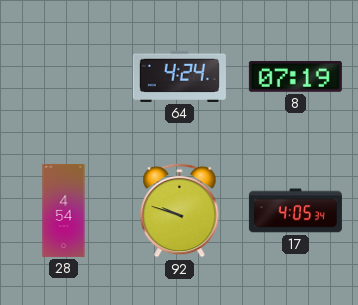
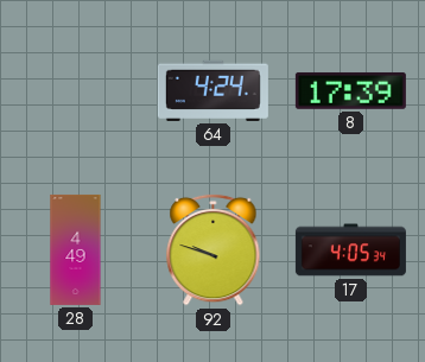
8: 07:19 -> 17:39
28: 4:54 -> 4:49
